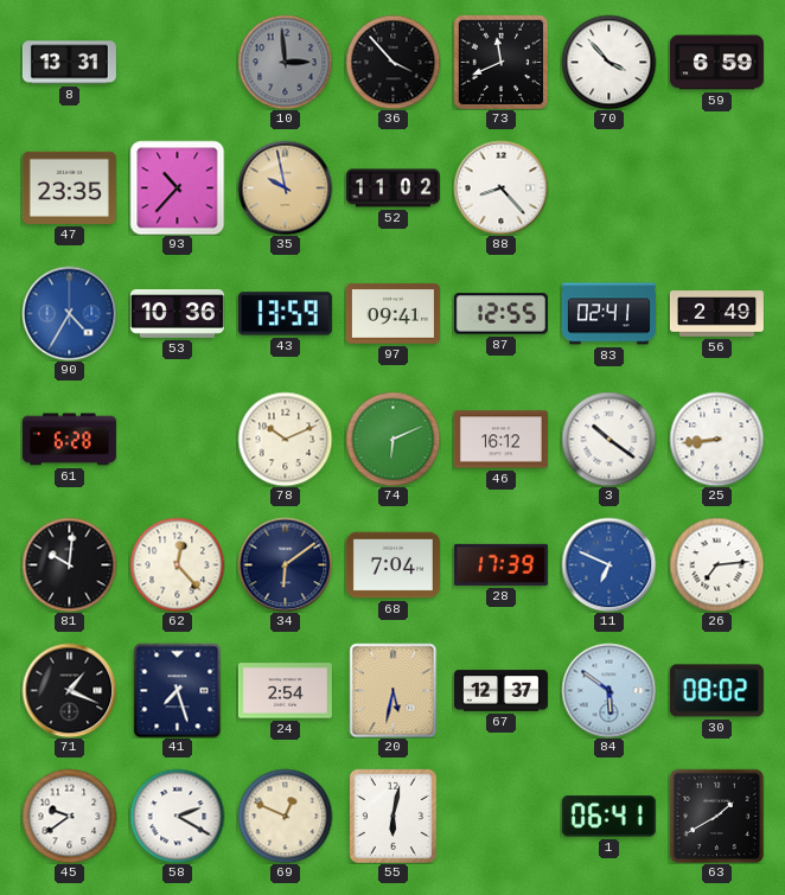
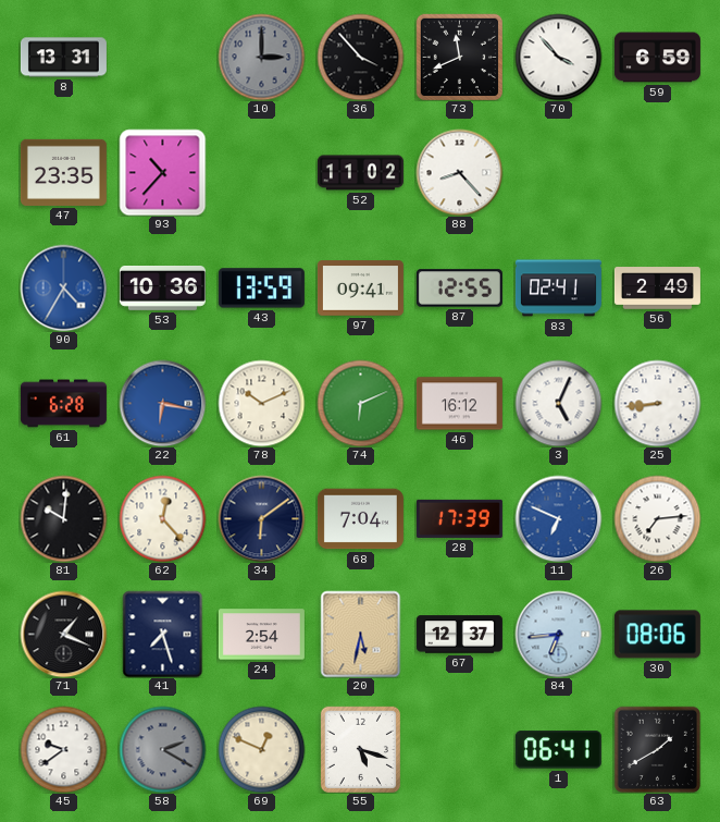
10: 2:59 -> 3:00
35: 9:58 -> none
22: none -> 6:17
3: 10:21 -> 5:04
84: 5:51 -> 6:44
30: 08:02 -> 08:06
58 dial: white -> grey
55: 6:02 -> 5:18
